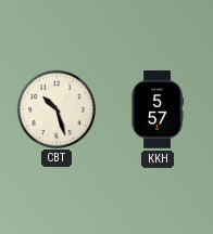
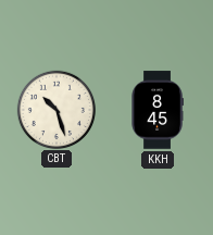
KKH: 5:57 -> 8:45
